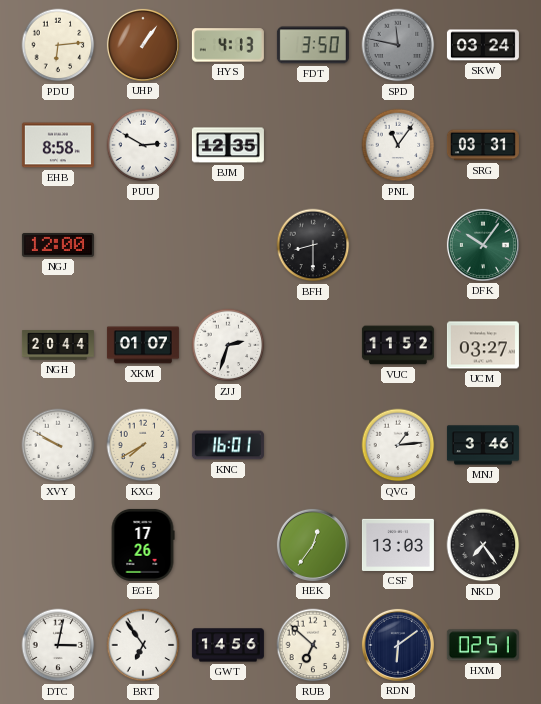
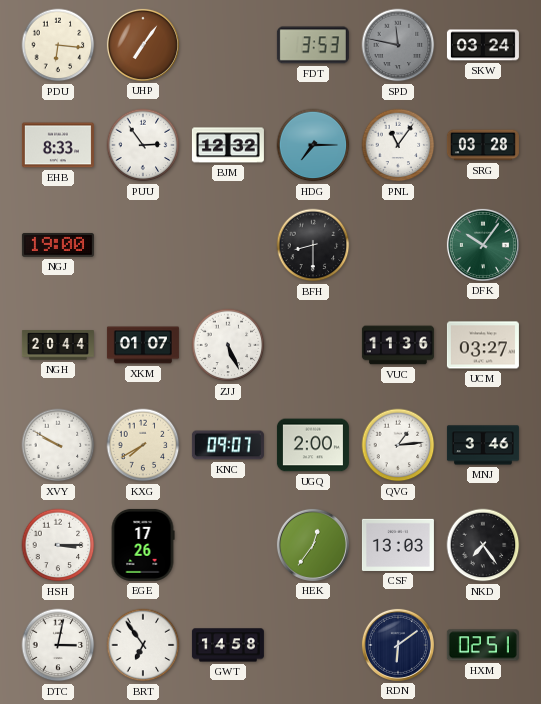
PDU: 6:14 -> 6:16
UHP: 1:06 -> 7:06
HYS: 4:13 -> none
FDT: 3:50 -> 3:53
EHB: 8:58 -> 8:33
PUU: 2:50 -> 2:54
BJM: 12:35 -> 12:32
HDG: none -> 7:15
SRG: 03:31 -> 03:28
NGJ: 12:00 -> 19:00
ZJJ: 2:33 -> 5:26
VUC: 11:52 -> 11:36
KNC: 16:01 -> 09:07
UGQ: none -> 2:00
HSH: none -> 3:15
GWT: 14:56 -> 14:58
RUB: 6:52 -> none
